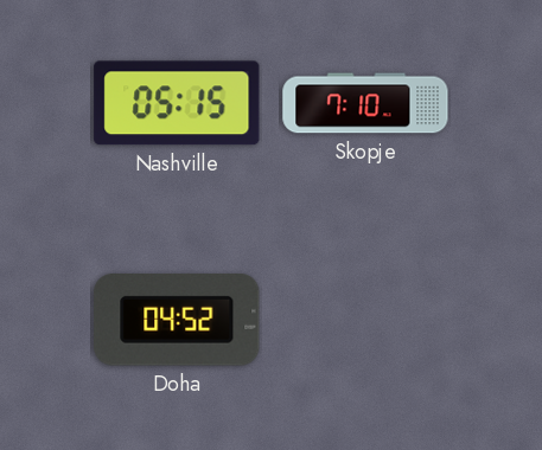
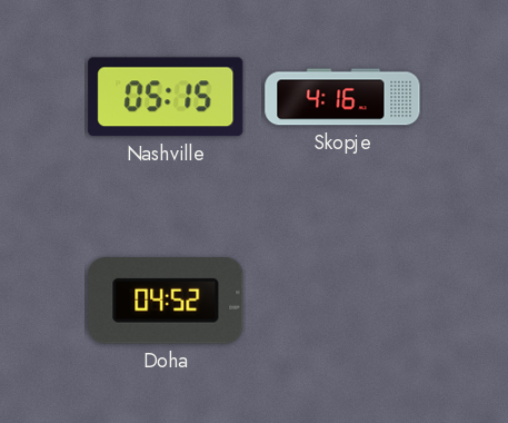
Skopje: 7:10 -> 4:16
